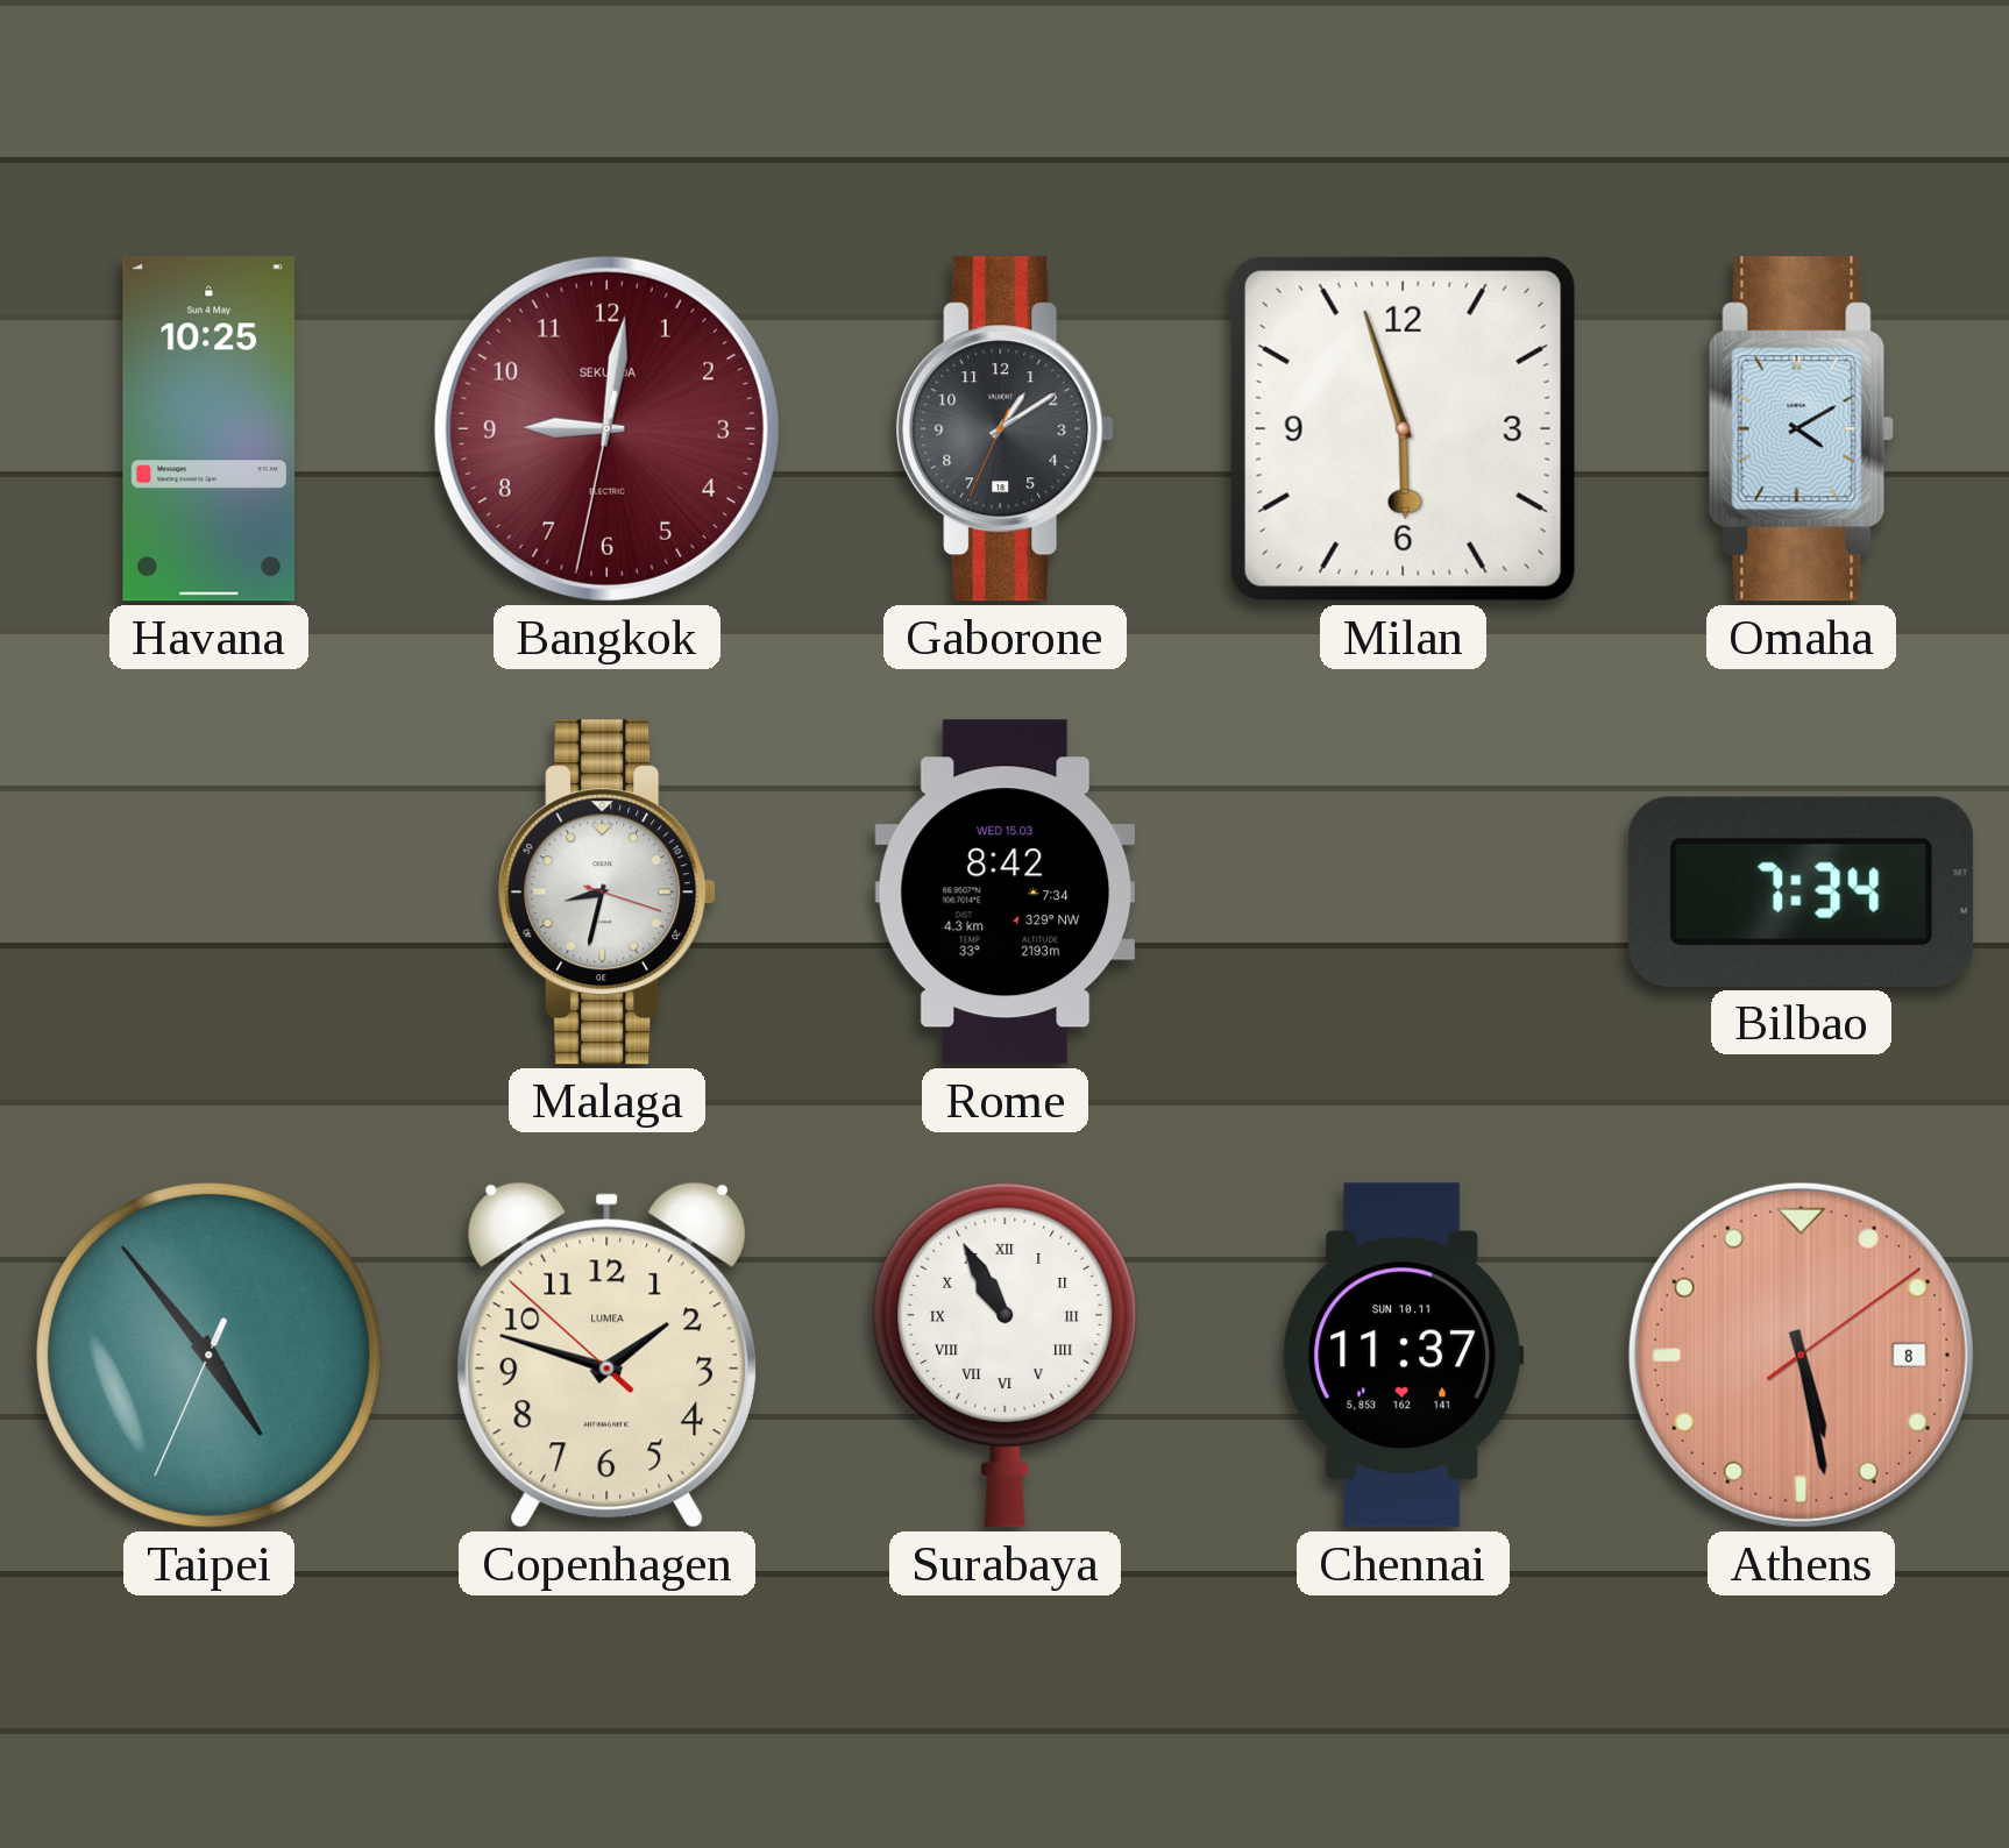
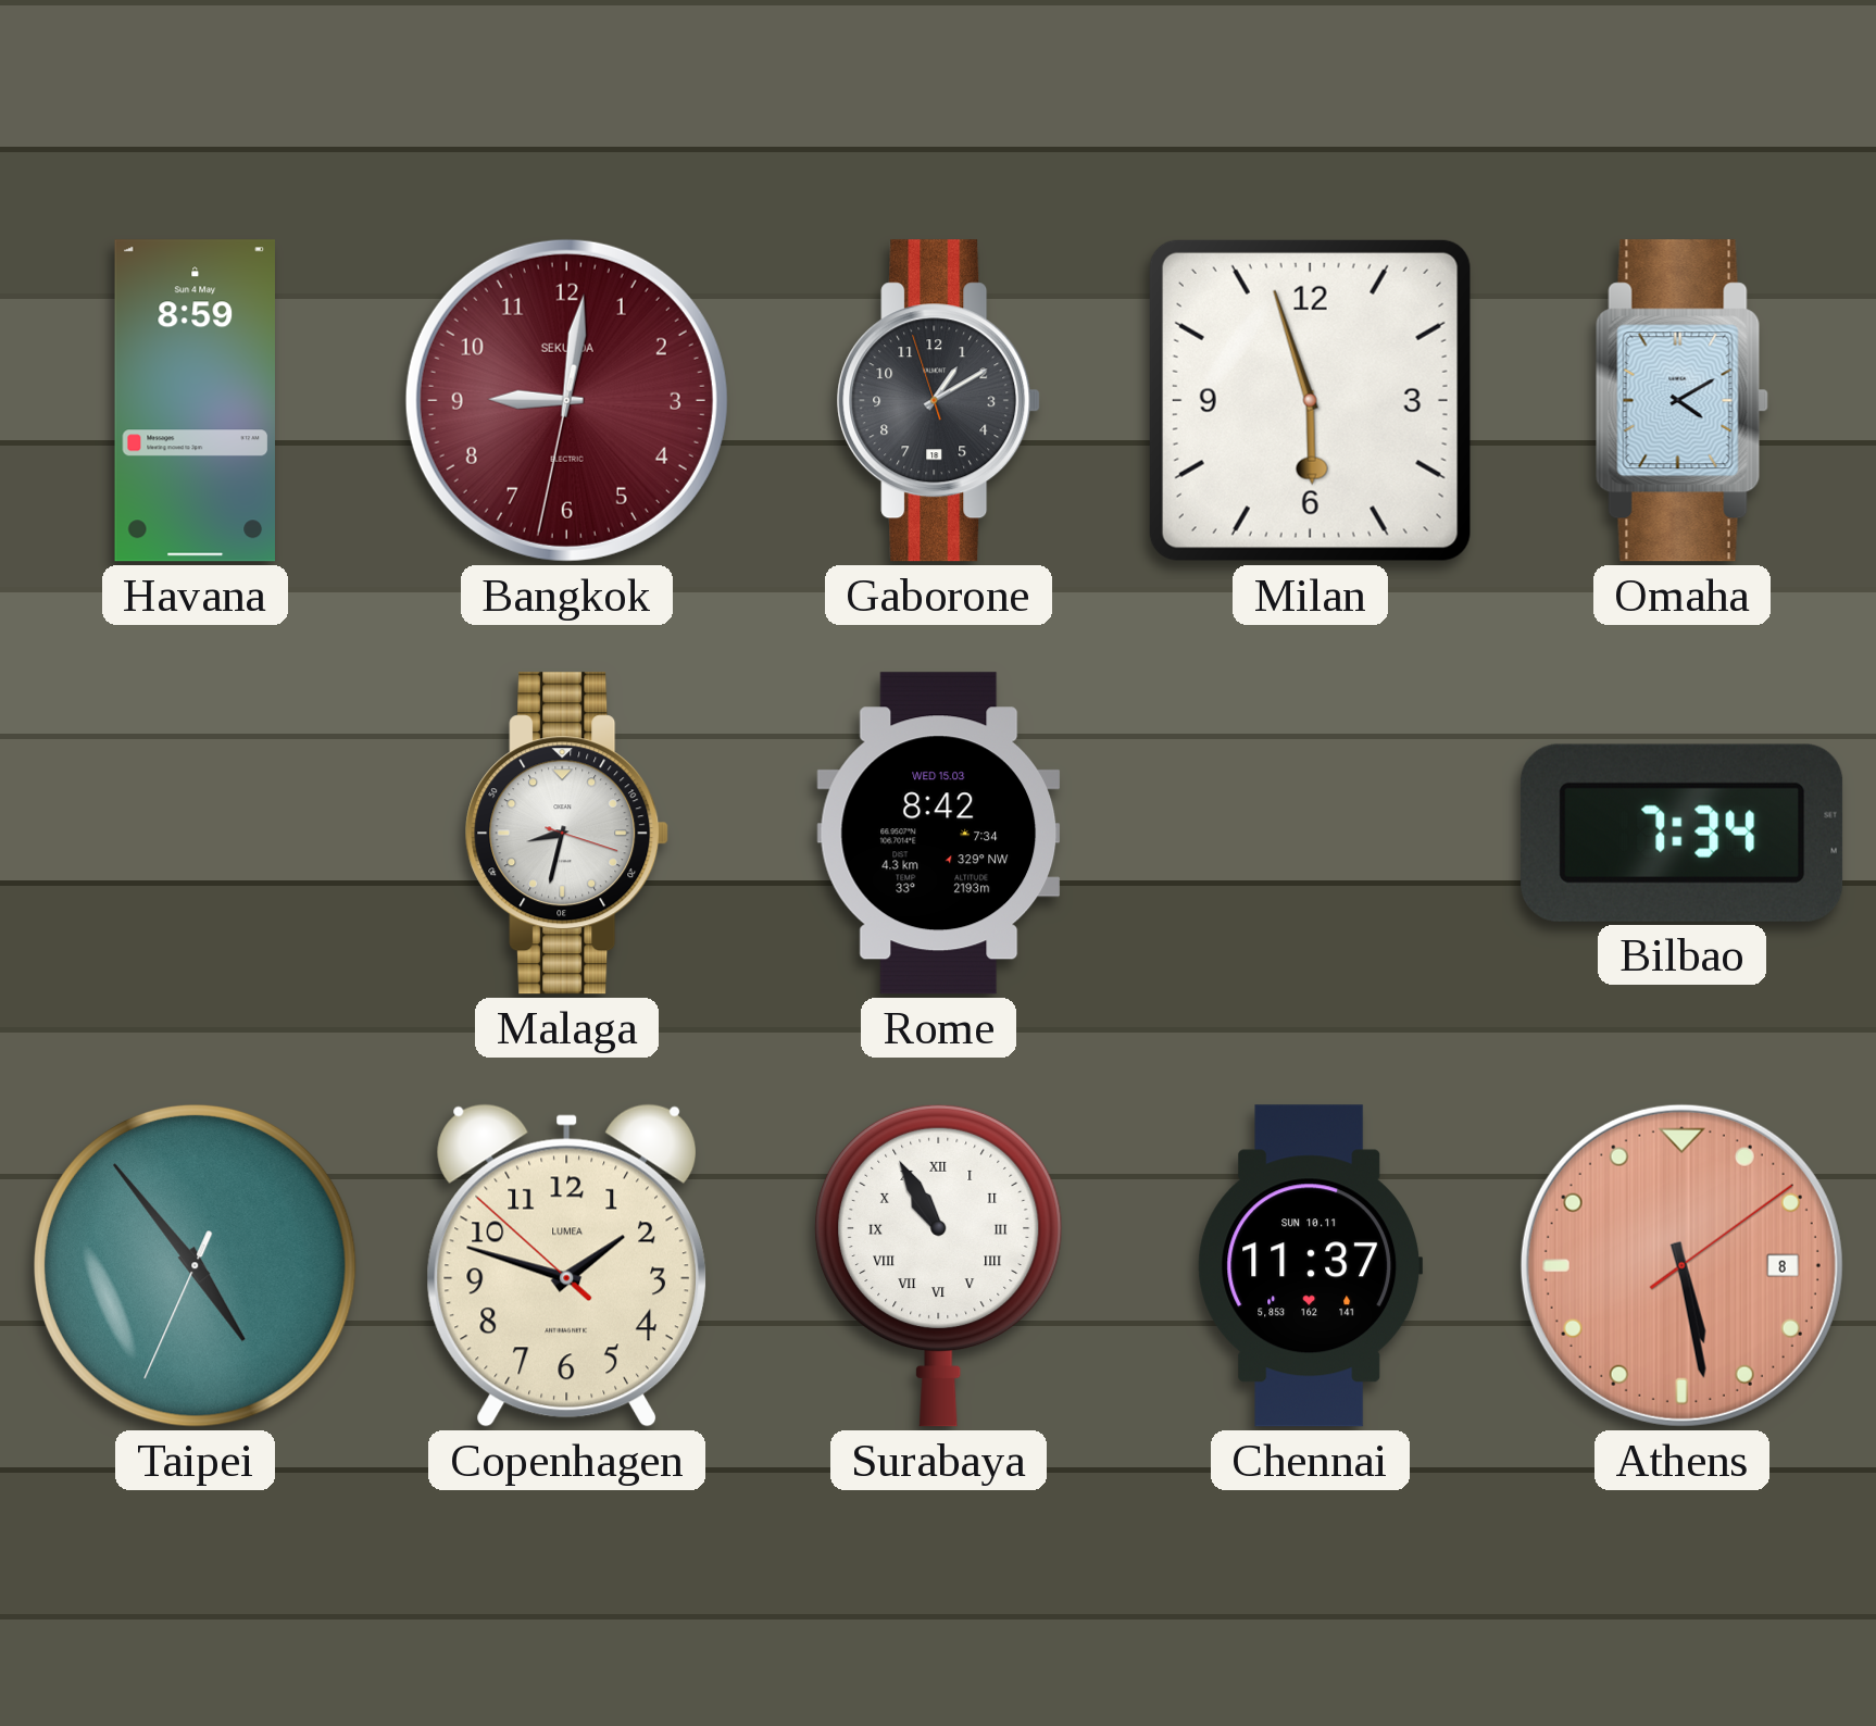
Havana: 10:25 -> 8:59
Gaborone: 1:09:34 -> 1:09:57
